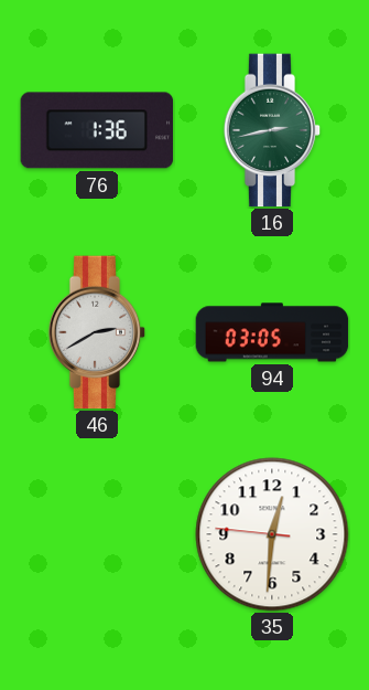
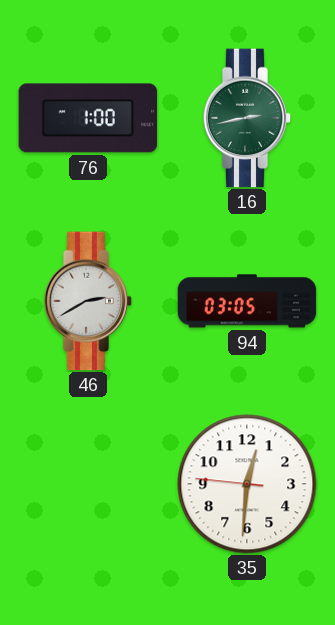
76: 1:36 -> 1:00
